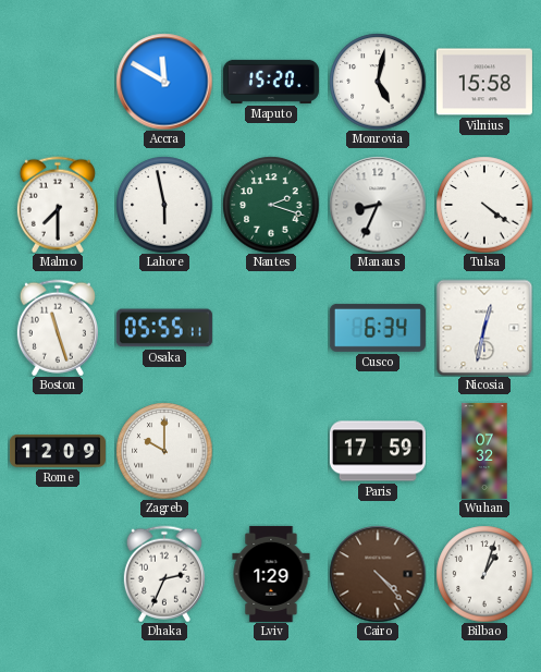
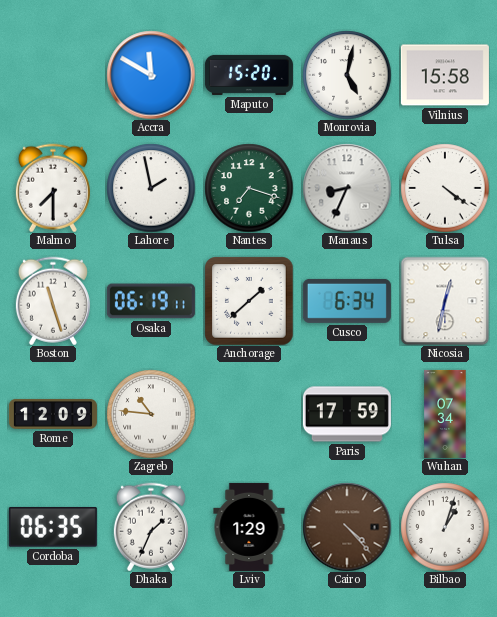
Lahore: 5:58 -> 1:58
Nantes: 2:18 -> 7:18
Osaka: 05:55 -> 06:19
Anchorage: none -> 1:38
Zagreb: 10:00 -> 10:46
Wuhan: 07:32 -> 07:34
Cordoba: none -> 06:35
Dhaka: 2:34 -> 1:34
